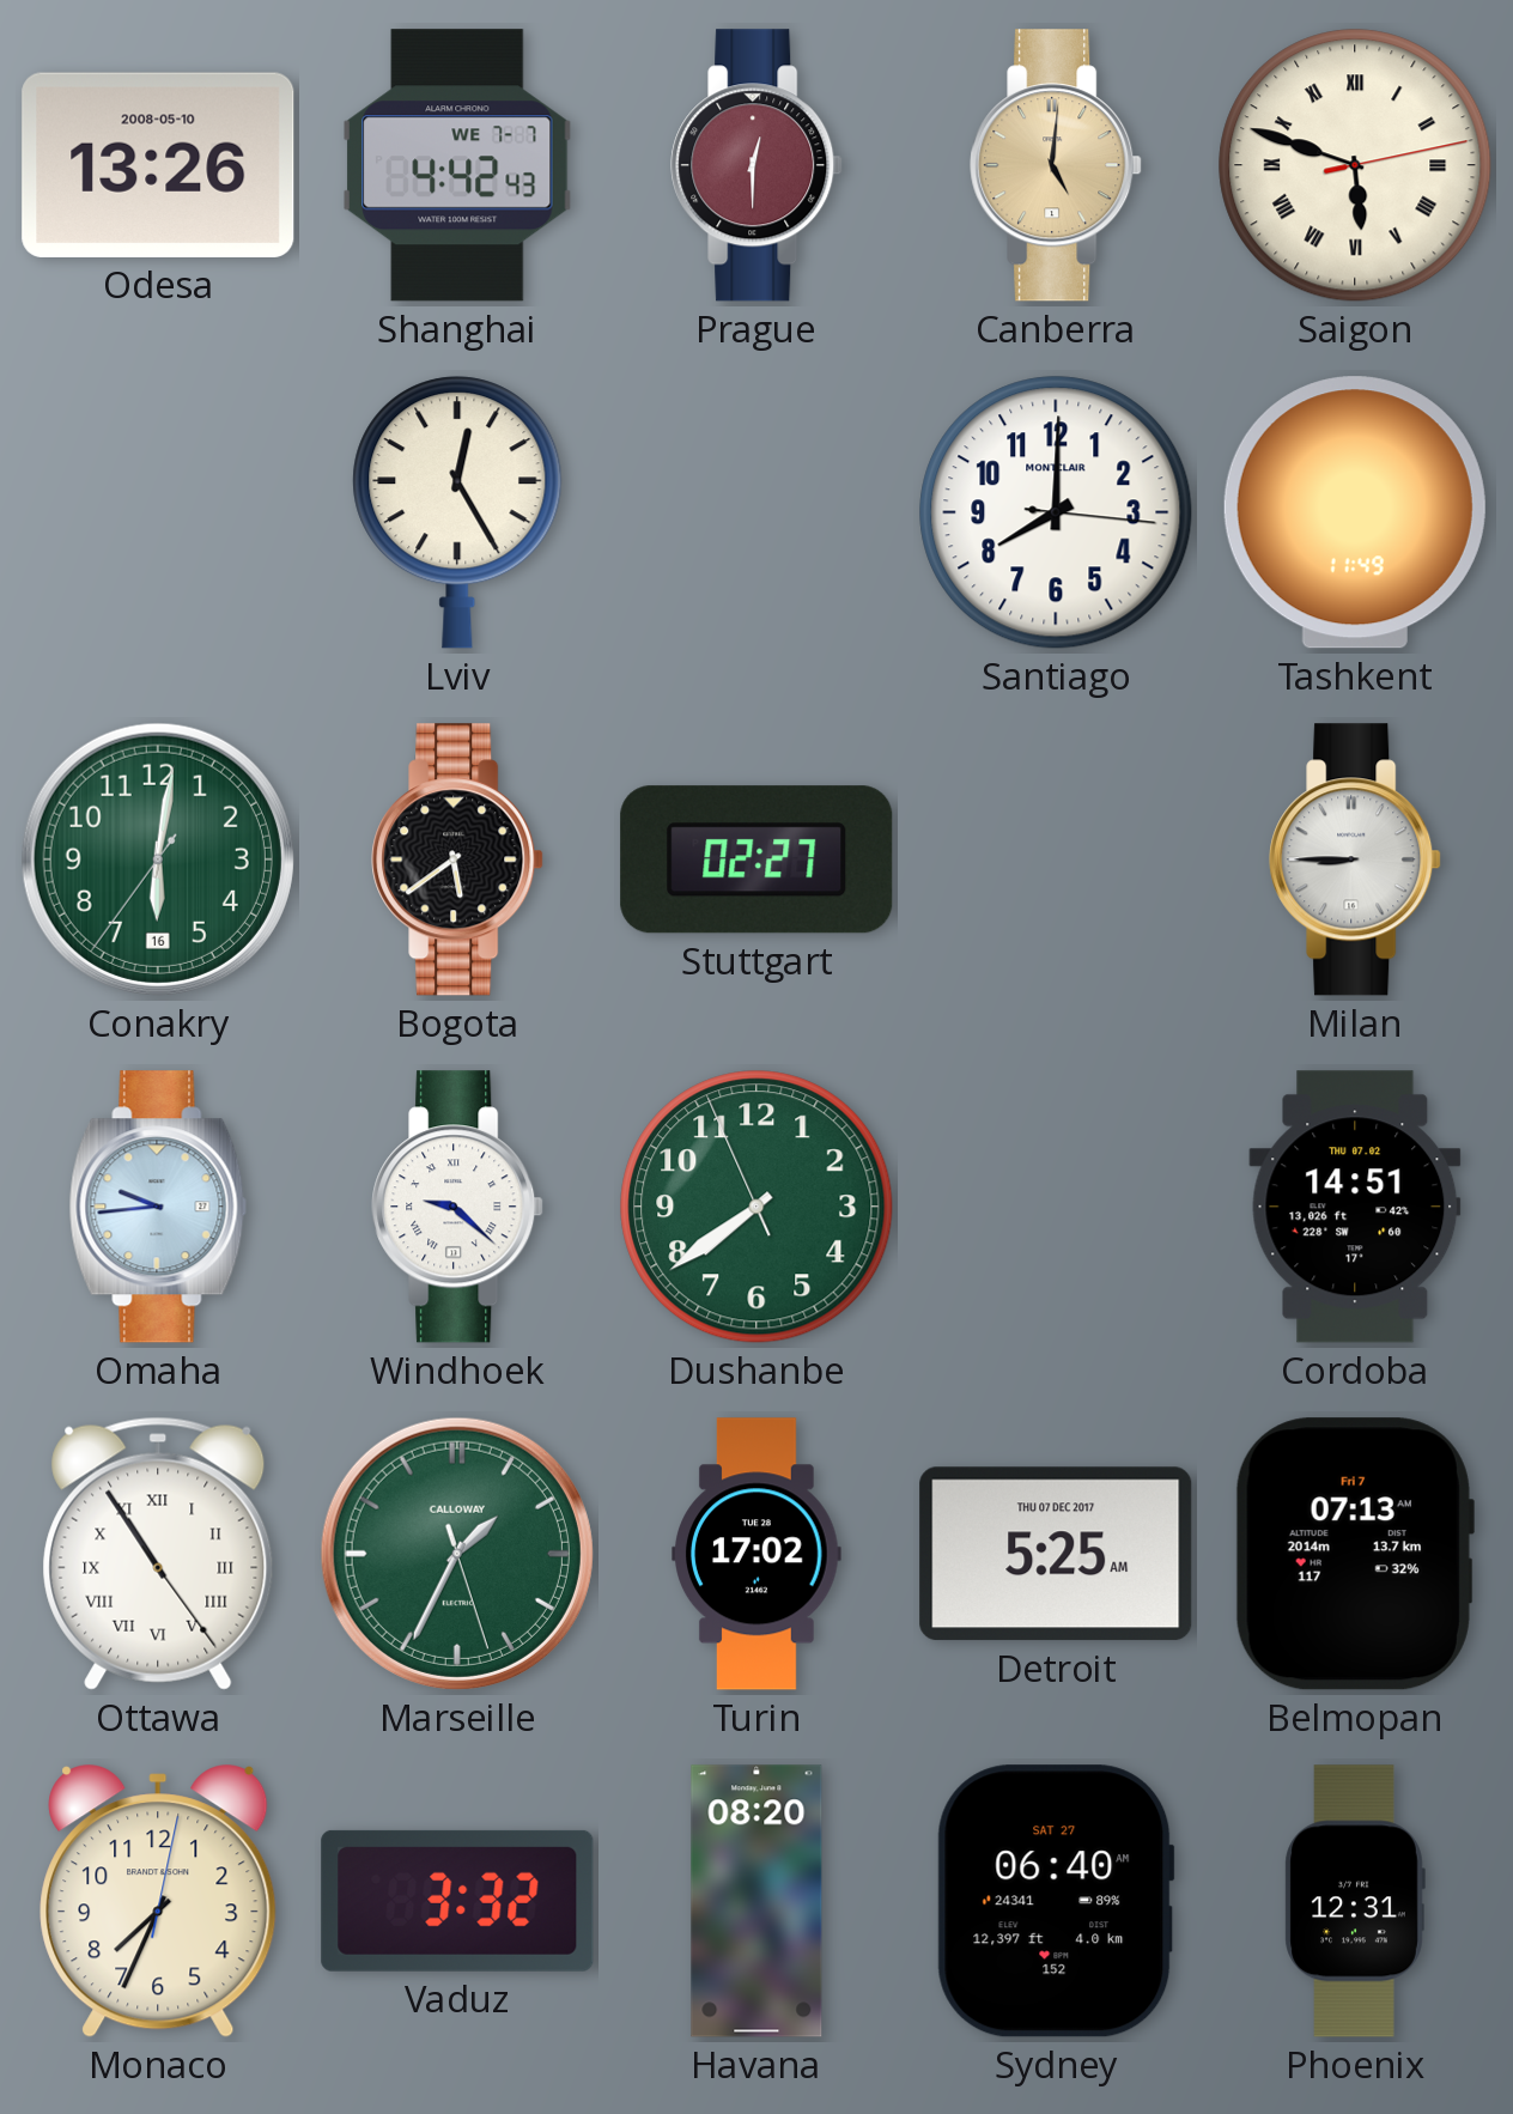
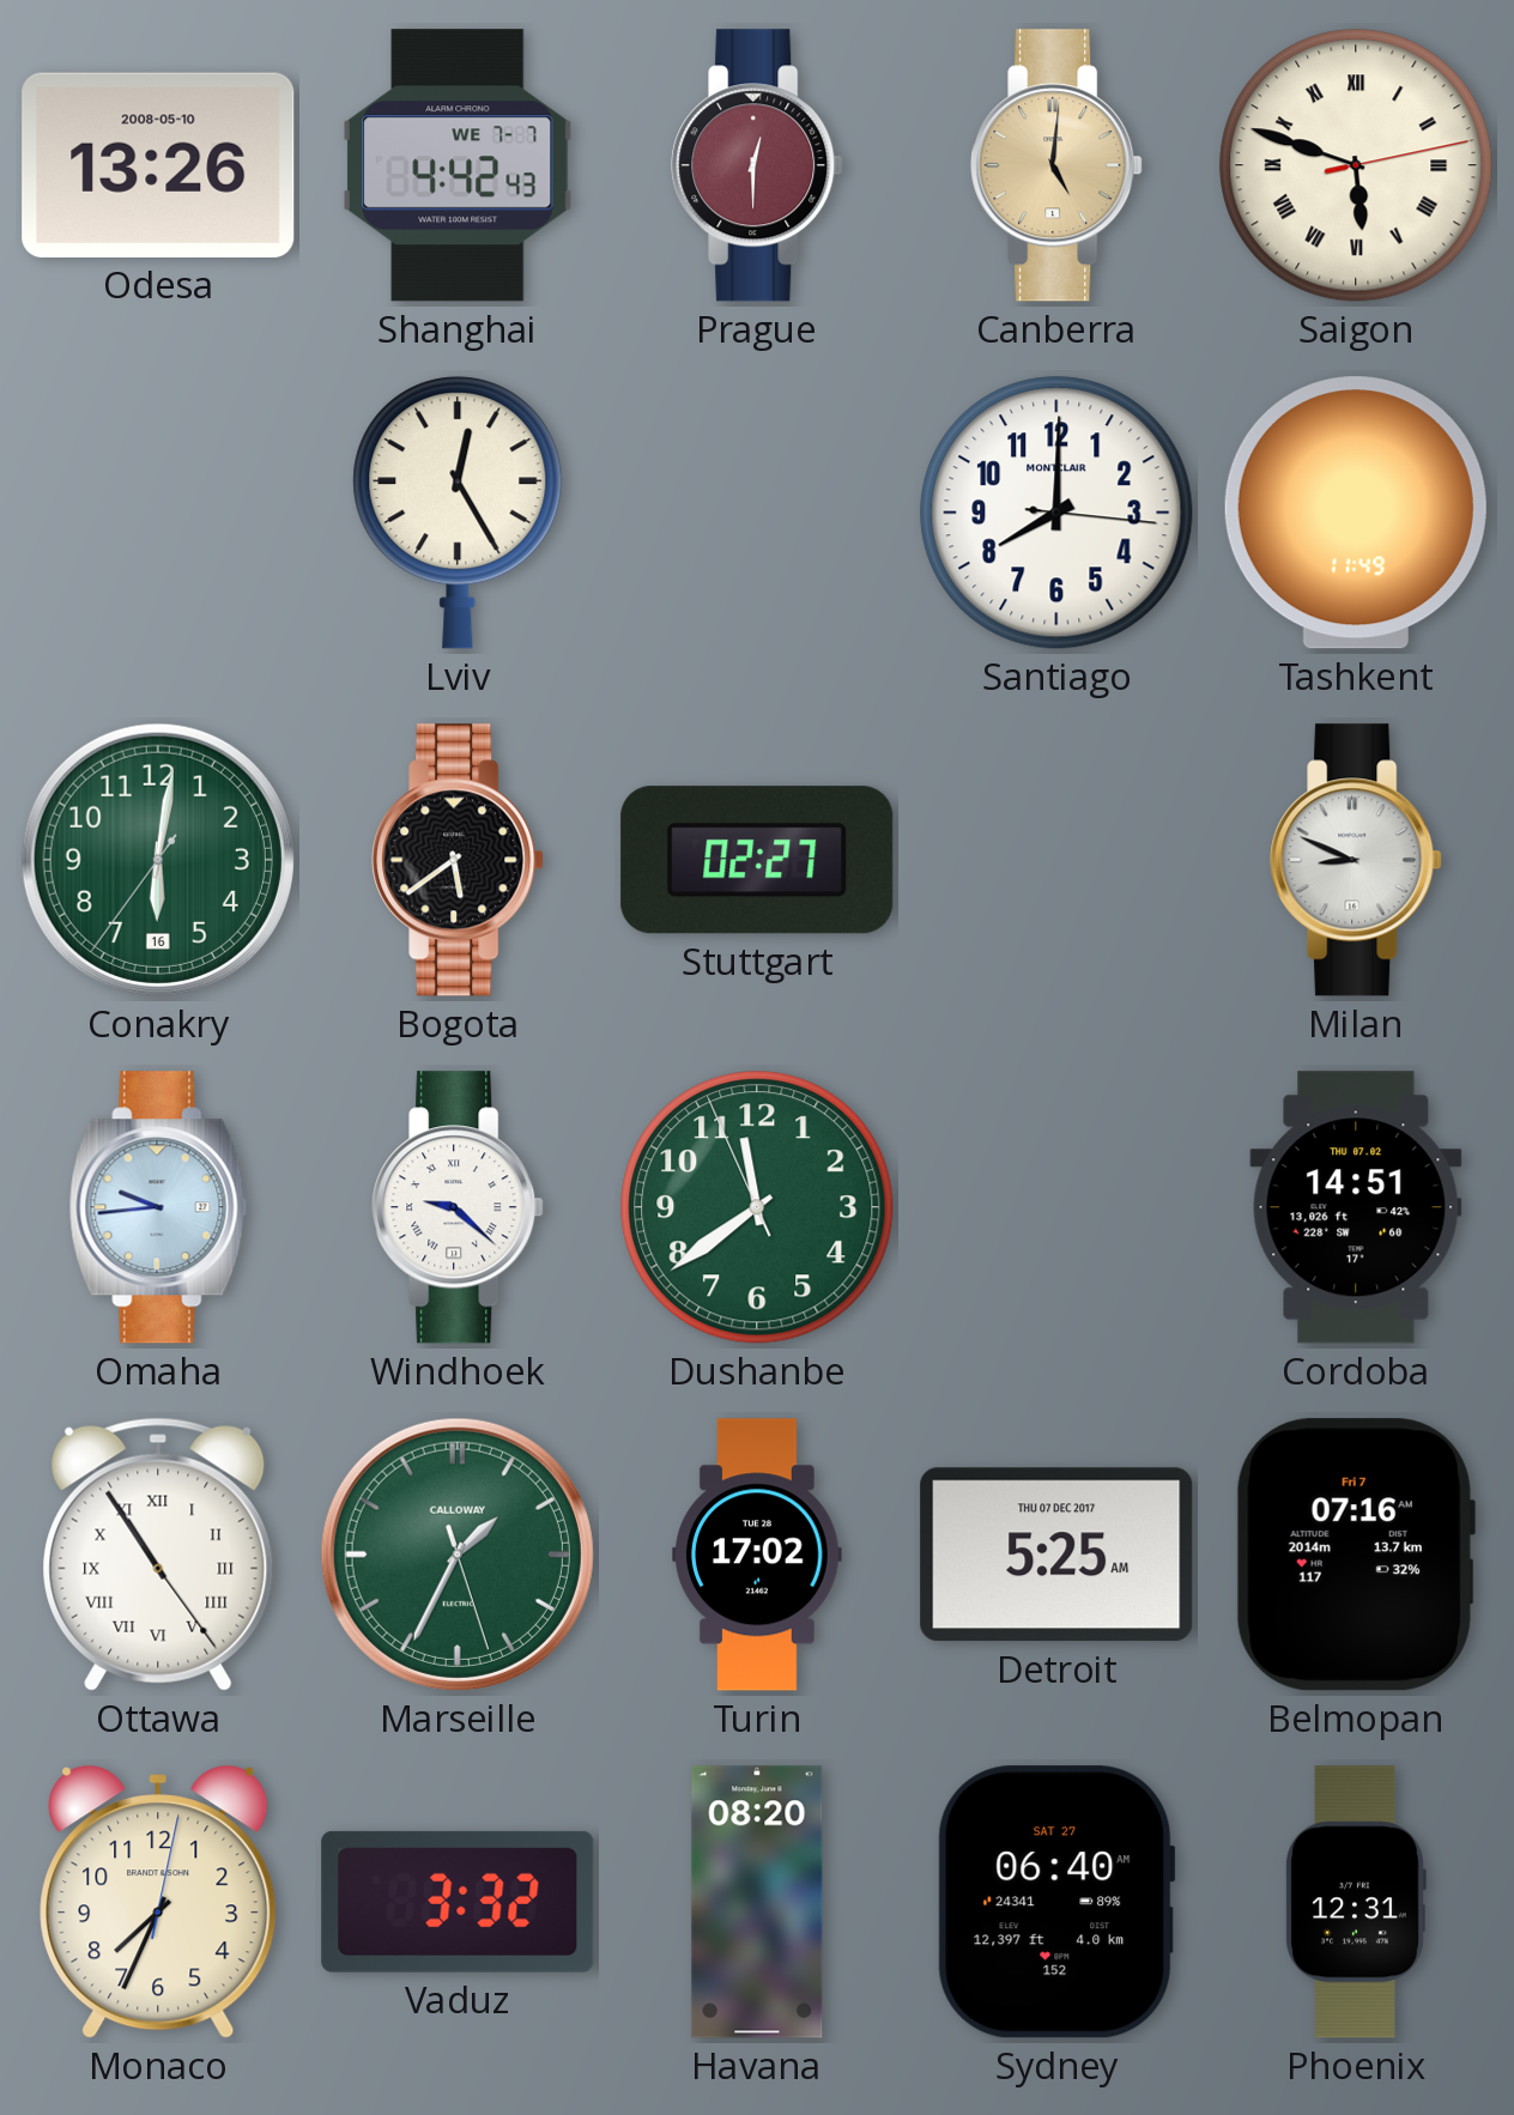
Milan: 8:45 -> 8:49
Dushanbe: 7:38 -> 11:38
Belmopan: 07:13 -> 07:16
